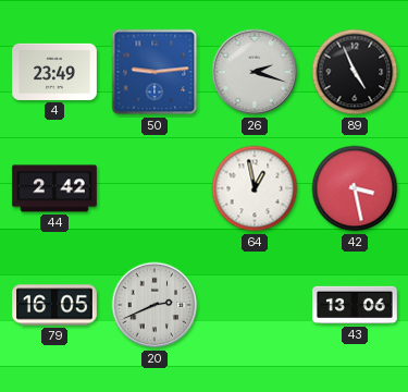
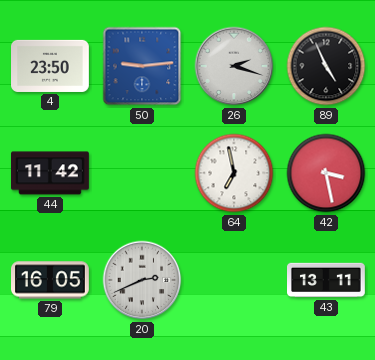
4: 23:49 -> 23:50
44: 2:42 -> 11:42
64: 12:58 -> 6:58
43: 13:06 -> 13:11
